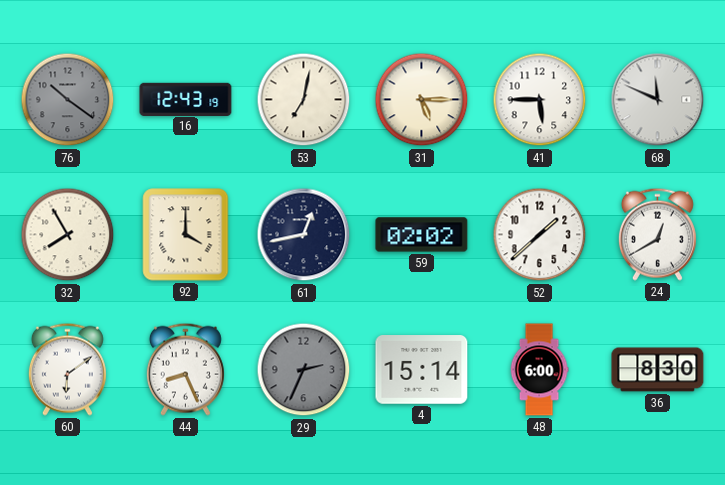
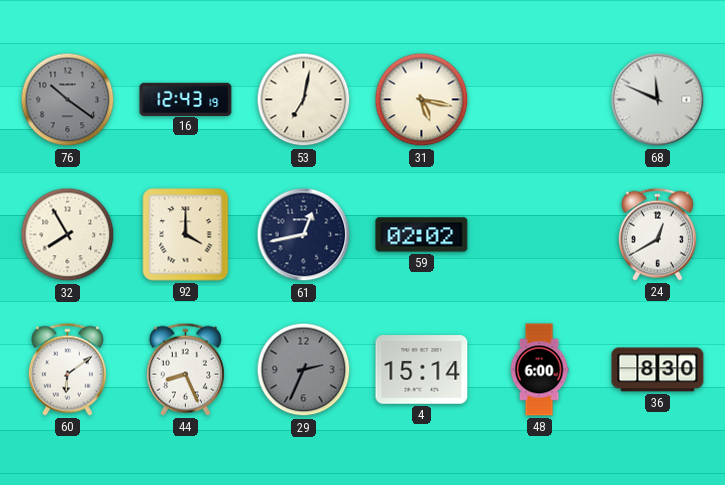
31: 5:15 -> 5:17
41: 5:45 -> none
52: 1:38 -> none
